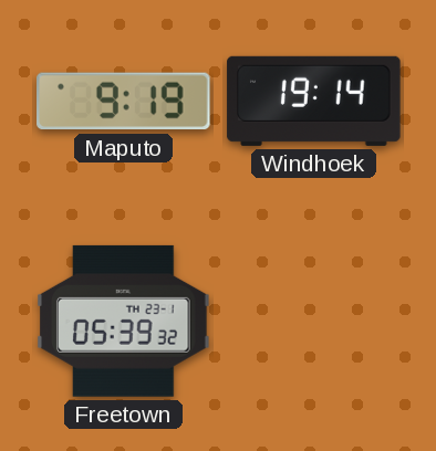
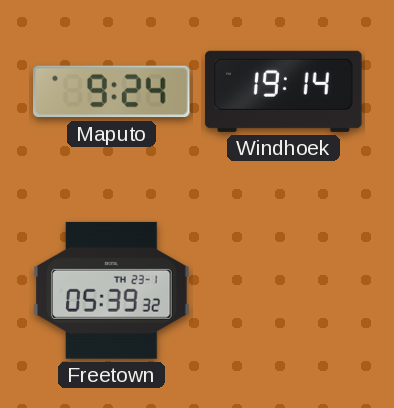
Maputo: 9:19 -> 9:24
